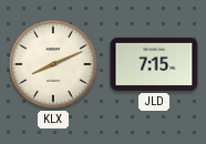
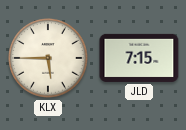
KLX: 8:11 -> 5:45
